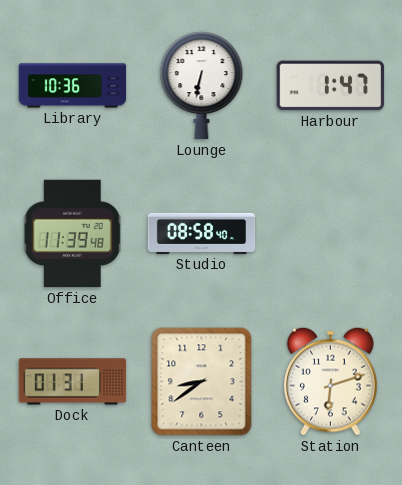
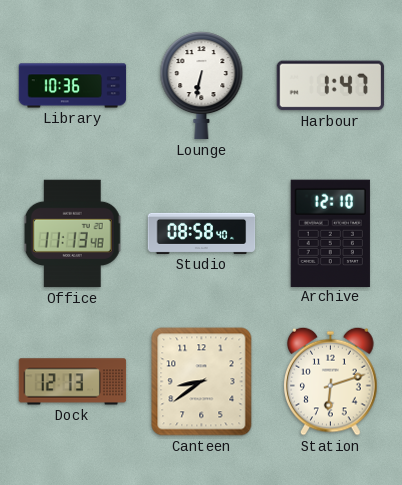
Office: 11:39 -> 11:13
Archive: none -> 12:10
Dock: 01:31 -> 12:13
